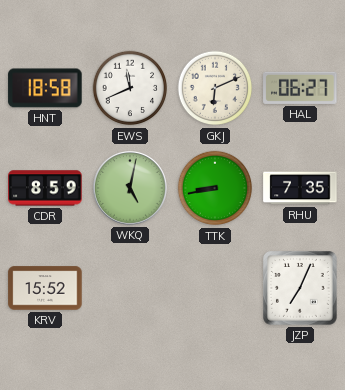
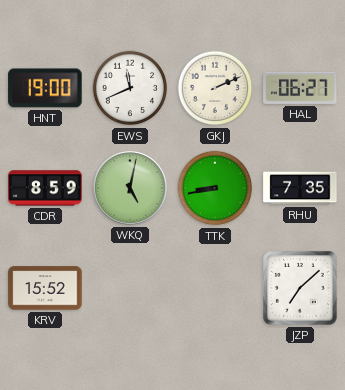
HNT: 18:58 -> 19:00
GKJ: 6:11 -> 2:11
JZP: 7:04 -> 7:08
